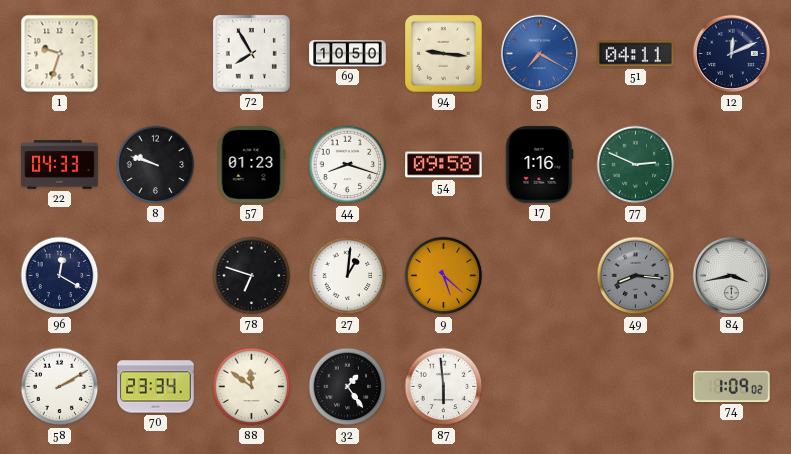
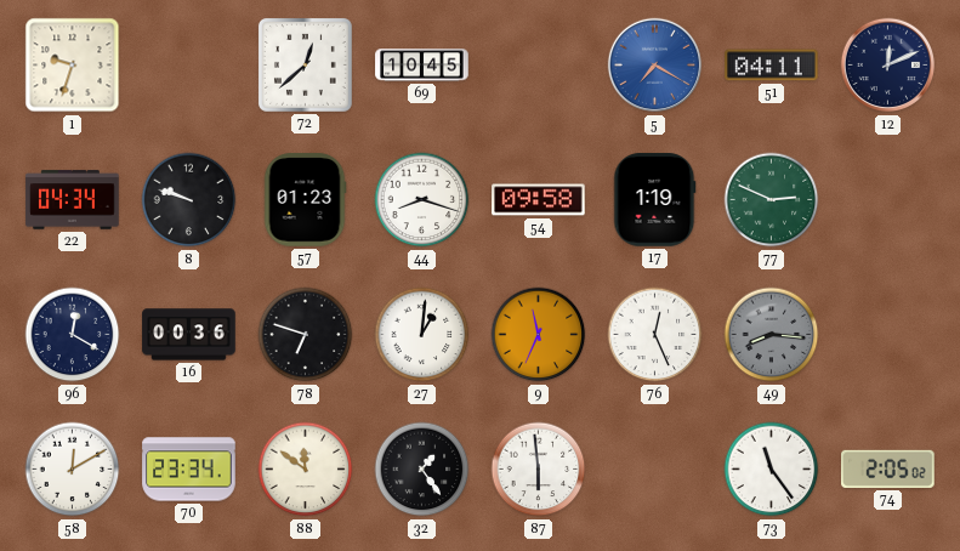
72: 7:55 -> 12:38
69: 10:50 -> 10:45
94: 9:16 -> none
22: 04:33 -> 04:34
17: 1:16 -> 1:19
16: none -> 00:36
9: 5:22 -> 11:34
76: none -> 12:26
84: 3:43 -> none
58: 2:10 -> 12:10
73: none -> 11:24
74: 1:09 -> 2:05
